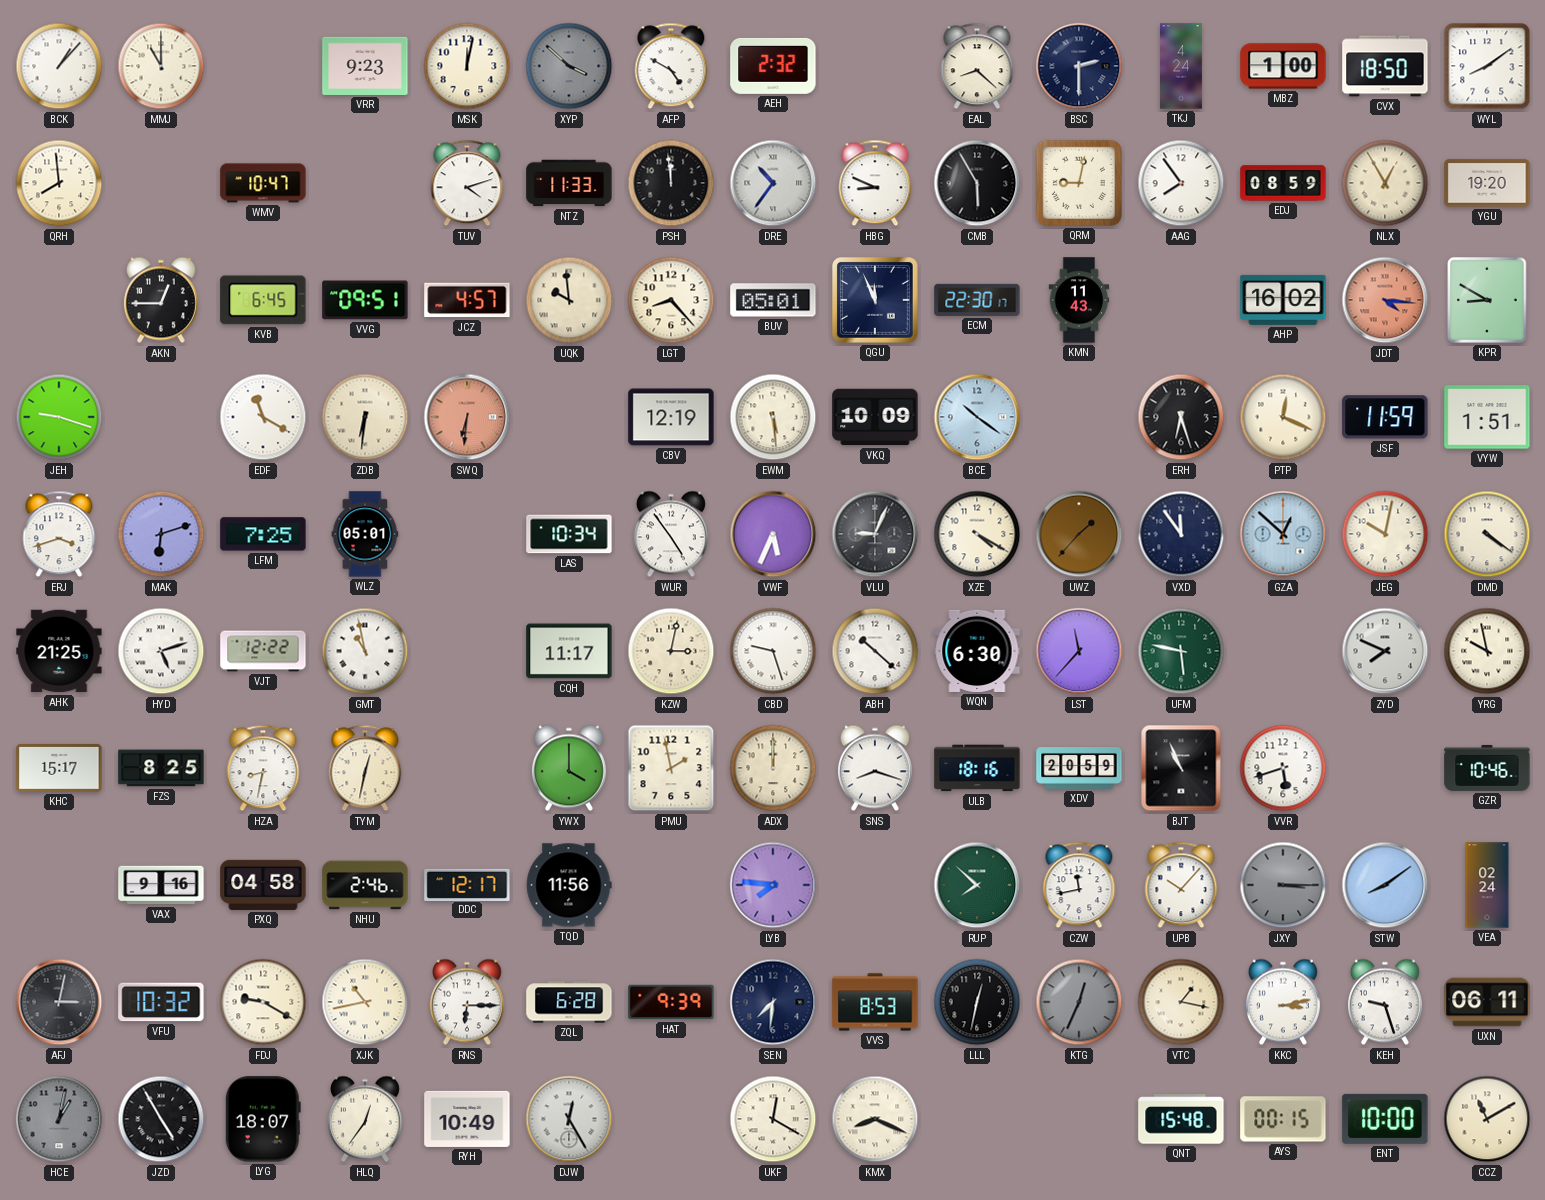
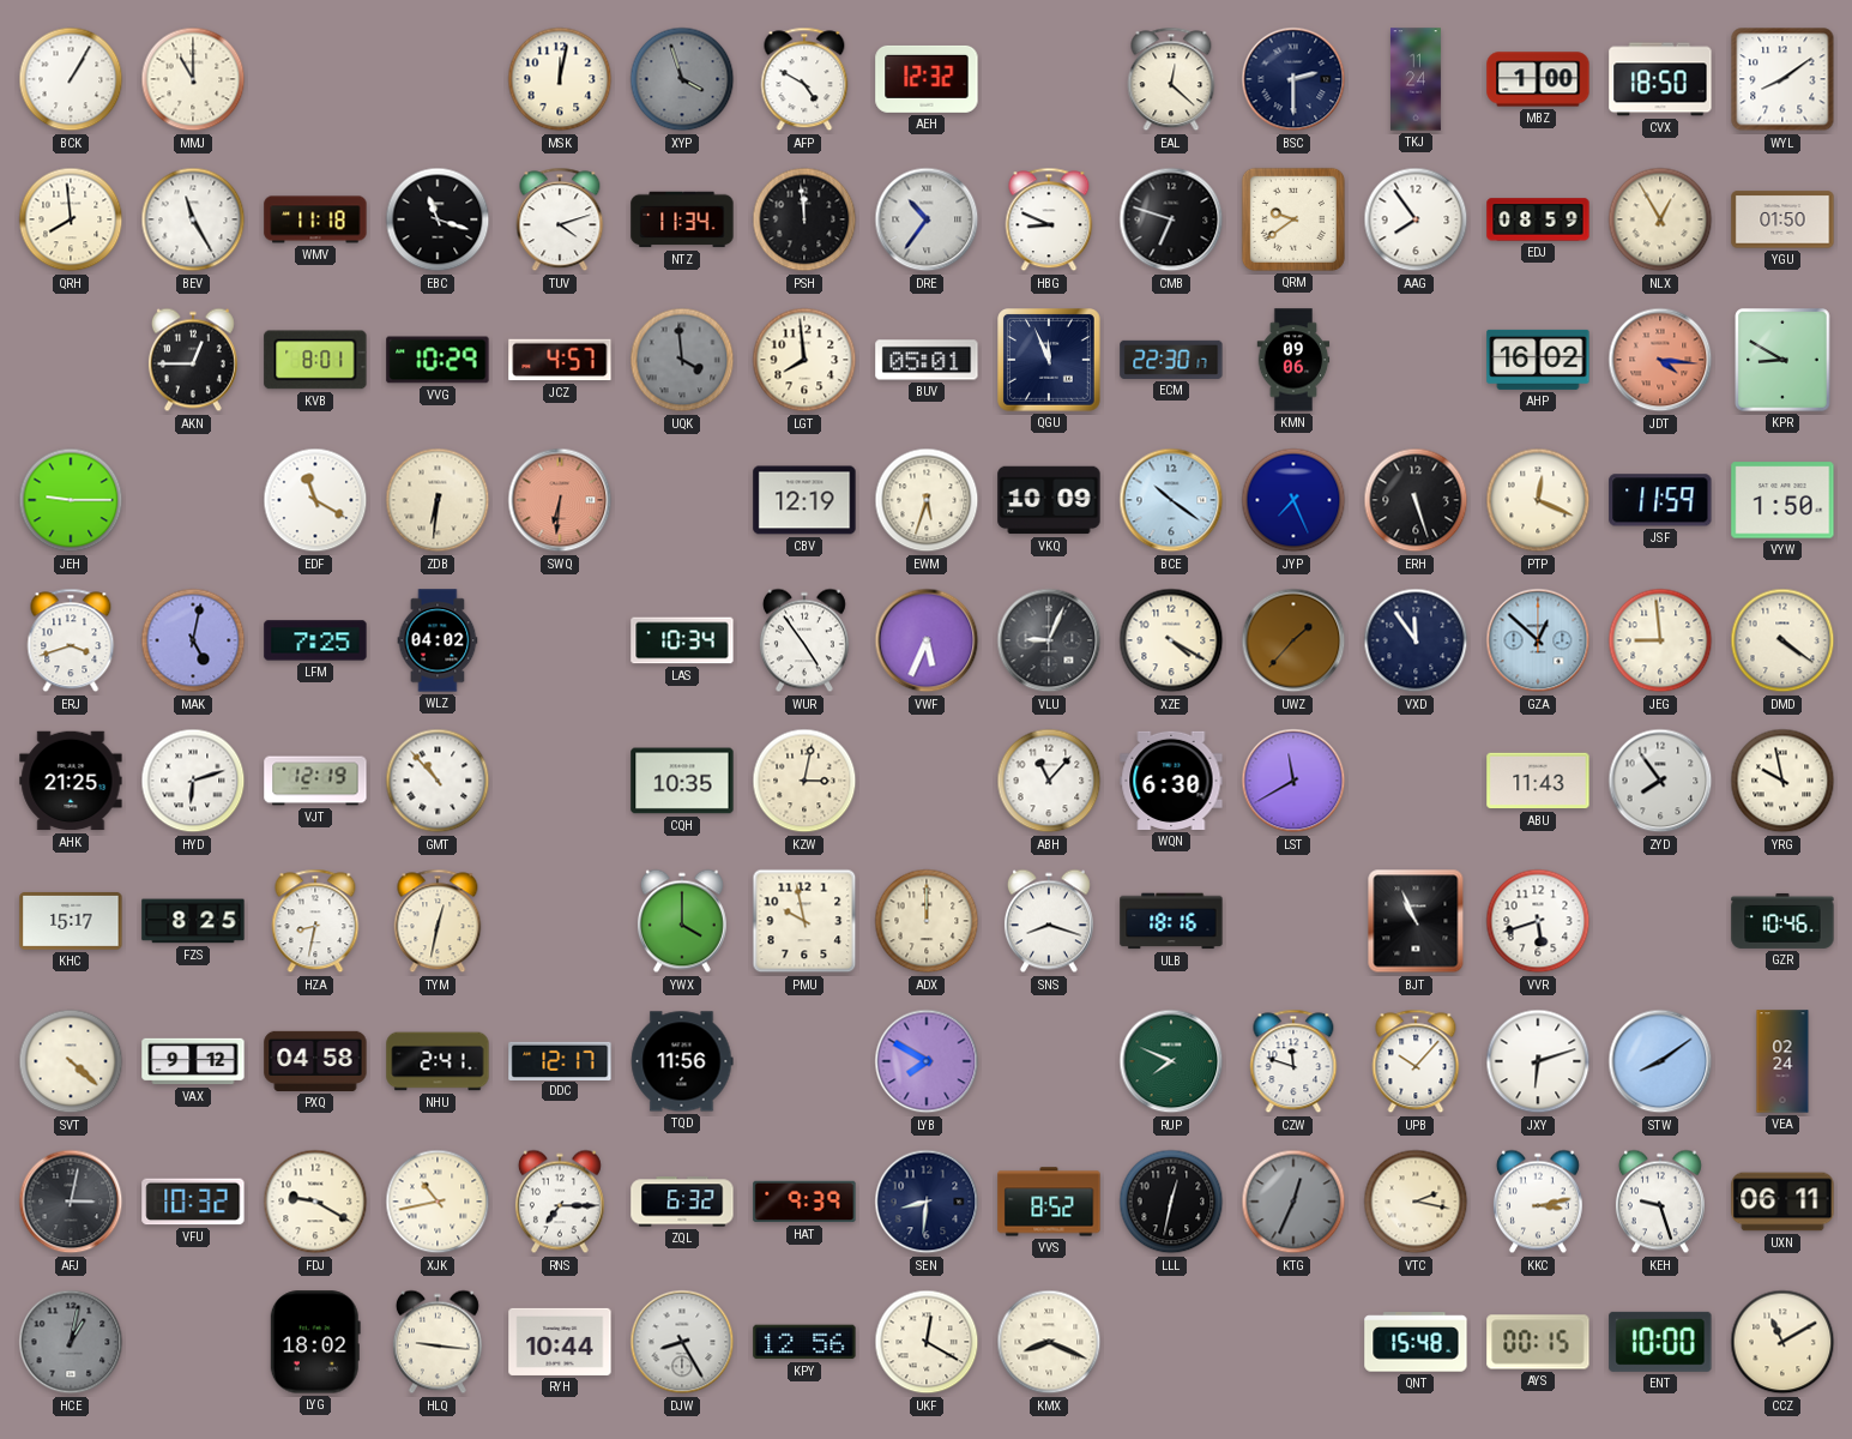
BCK: 1:07 -> 1:05
VRR: 9:23 -> none
XYP: 3:52 -> 3:57
AEH: 2:32 -> 12:32
EAL: 8:22 -> 12:22
TKJ: 4:24 -> 11:24
BEV: none -> 11:25
WMV: 10:47 -> 11:18
EBC: none -> 11:18
NTZ: 11:33 -> 11:34
CMB: 5:55 -> 6:48
QRM: 9:02 -> 9:39
YGU: 19:20 -> 01:50
KVB: 6:45 -> 8:01
VVG: 09:51 -> 10:29
UQK: 9:59 -> 3:59
UQK dial: cream -> grey
LGT: 8:23 -> 7:59
KMN: 11:43 -> 09:06
JEH: 9:18 -> 9:15
EWM: 5:29 -> 5:33
JYP: none -> 7:26
ERH: 6:27 -> 5:27
VYW: 1:51 -> 1:50
MAK: 6:12 -> 5:02
WLZ: 05:01 -> 04:02
JEG: 10:02 -> 8:59
HYD: 5:12 -> 6:12
VJT: 12:22 -> 12:19
GMT: 10:58 -> 10:53
CQH: 11:17 -> 10:35
CBD: 9:27 -> none
ABH: 10:22 -> 11:07
LST: 11:37 -> 11:40
UFM: 5:47 -> none
ABU: none -> 11:43
ZYD: 7:49 -> 7:54
PMU: 1:58 -> 9:58
XDV: 20:59 -> none
SVT: none -> 4:22
VAX: 9:16 -> 9:12
NHU: 2:46 -> 2:41
LYB: 7:46 -> 7:50
RUP: 7:52 -> 7:49
CZW: 11:43 -> 11:48
JXY: 3:15 -> 6:12
JXY dial: grey -> white
RNS: 6:15 -> 7:15
ZQL: 6:28 -> 6:32
SEN: 7:31 -> 8:31
VVS: 8:53 -> 8:52
VTC: 1:17 -> 2:17
JZD: 4:55 -> none
LYG: 18:07 -> 18:02
HLQ: 12:36 -> 9:16
RYH: 10:49 -> 10:44
DJW: 12:25 -> 8:25
KPY: none -> 12:56
